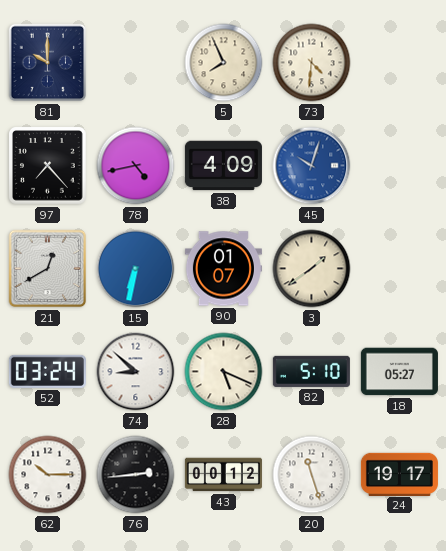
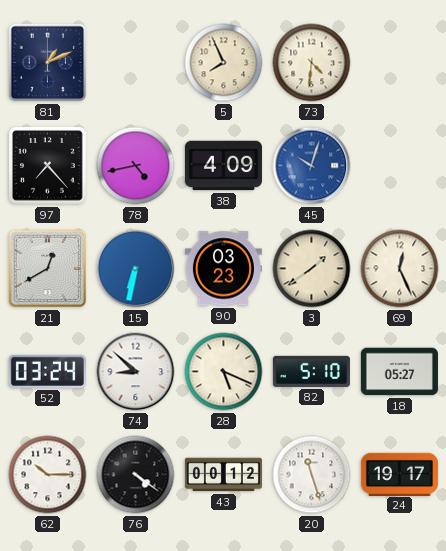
81: 10:00 -> 1:11
90: 01:07 -> 03:23
69: none -> 12:26
76: 2:44 -> 4:21
